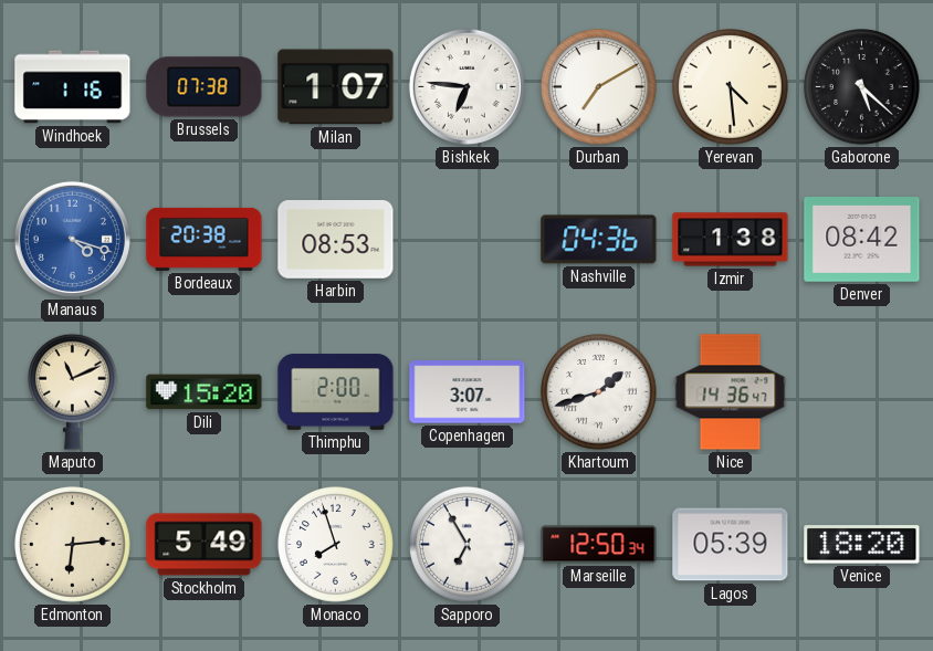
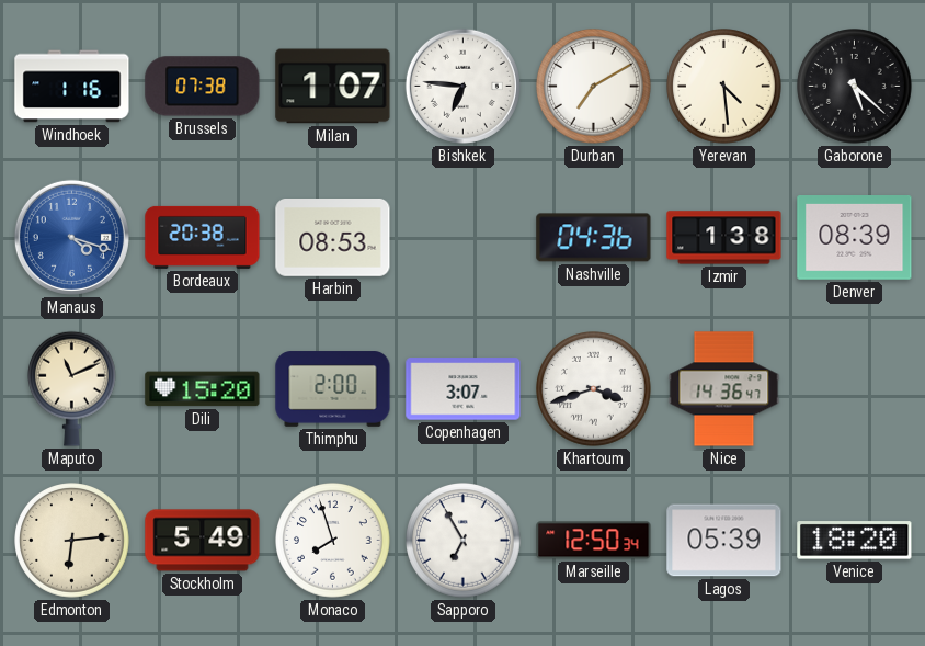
Denver: 08:42 -> 08:39
Khartoum: 1:42 -> 3:42
